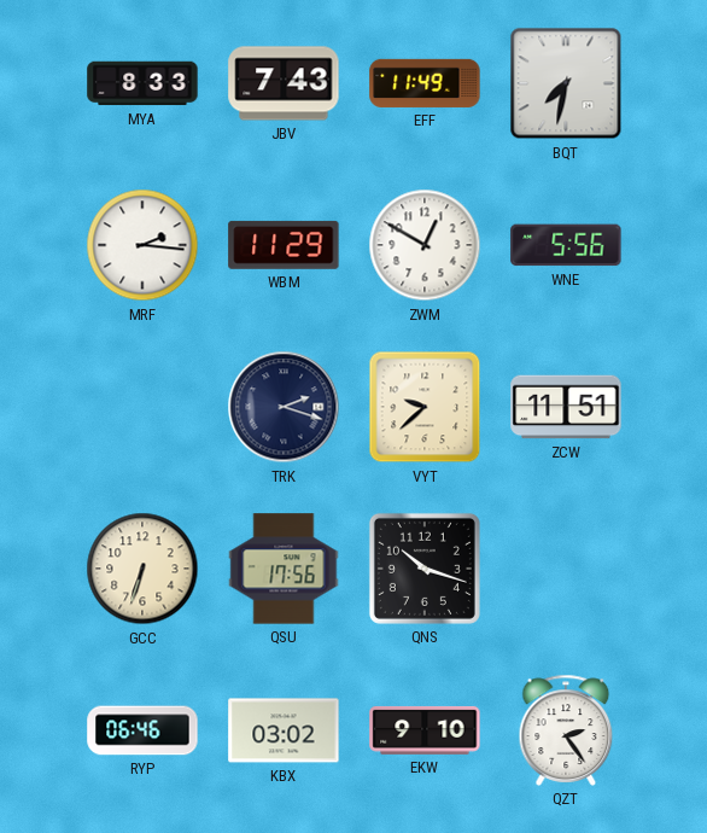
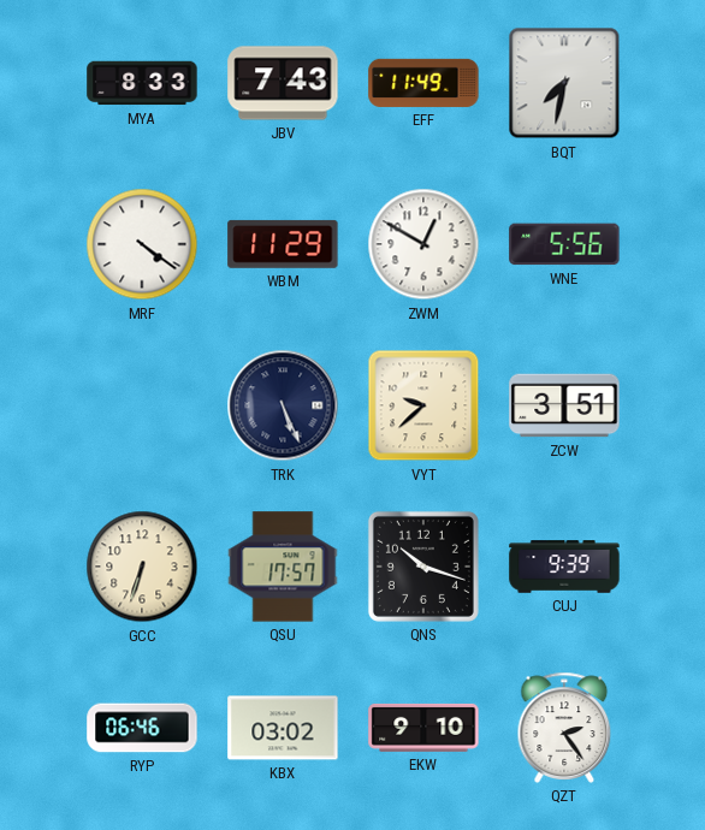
MRF: 2:16 -> 4:21
TRK: 2:18 -> 5:26
ZCW: 11:51 -> 3:51
QSU: 17:56 -> 17:57
CUJ: none -> 9:39
